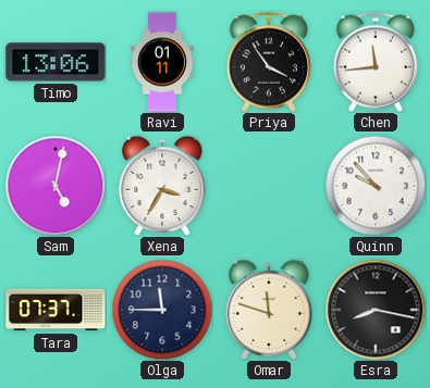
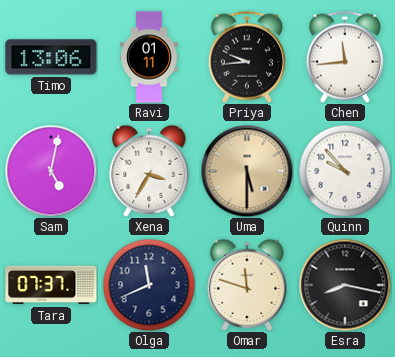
Priya: 3:54 -> 9:44
Uma: none -> 5:30
Olga: 11:45 -> 11:41
